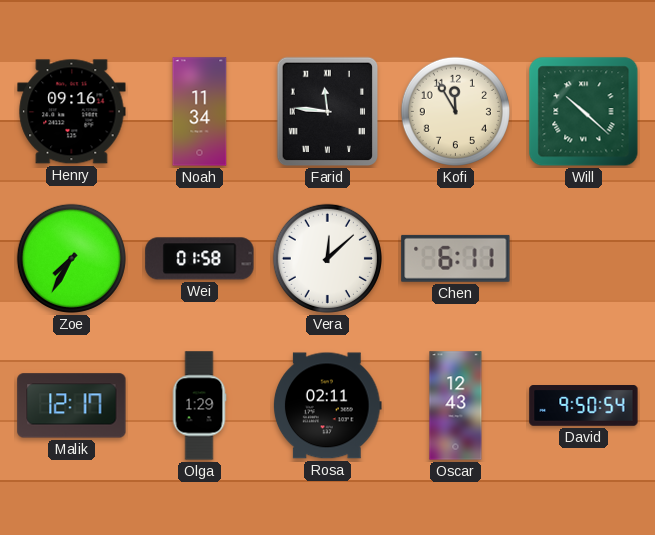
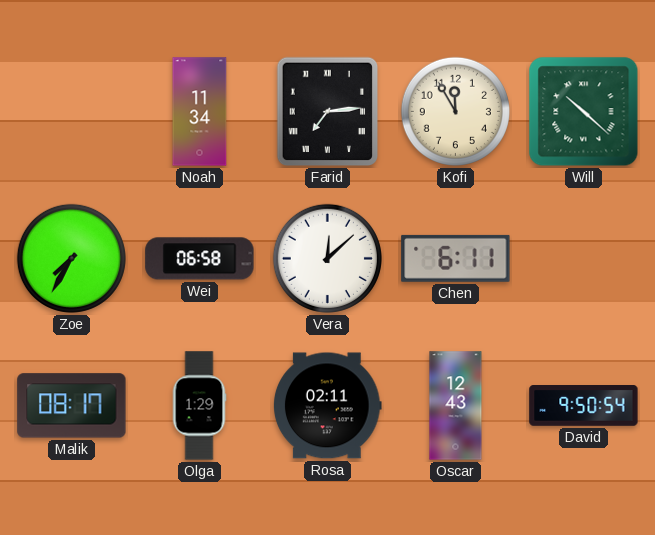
Henry: 09:16 -> none
Farid: 11:46 -> 7:14
Wei: 01:58 -> 06:58
Malik: 12:17 -> 08:17
